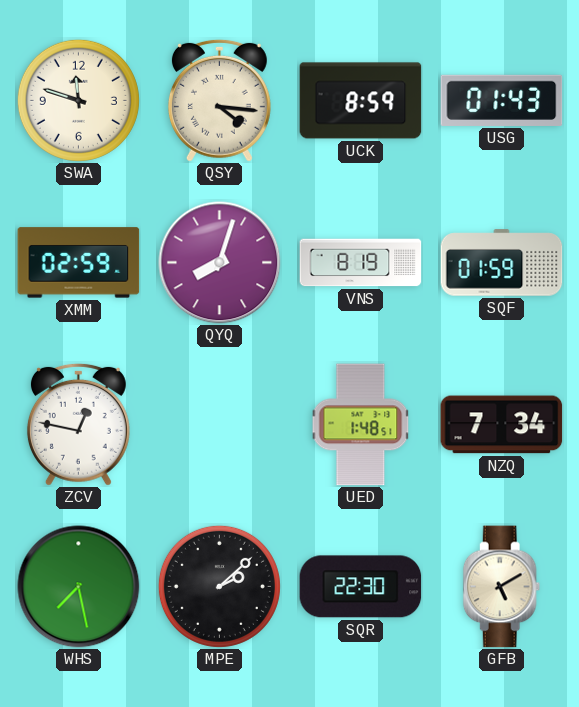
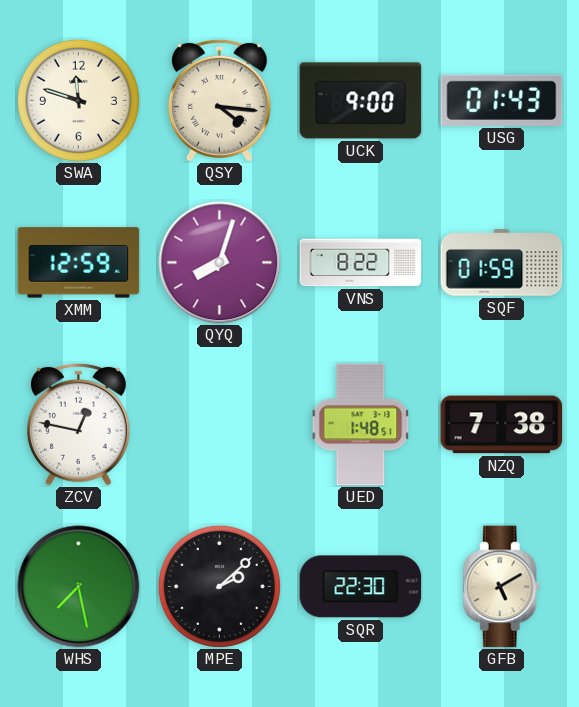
UCK: 8:59 -> 9:00
XMM: 02:59 -> 12:59
VNS: 8:19 -> 8:22
NZQ: 7:34 -> 7:38
